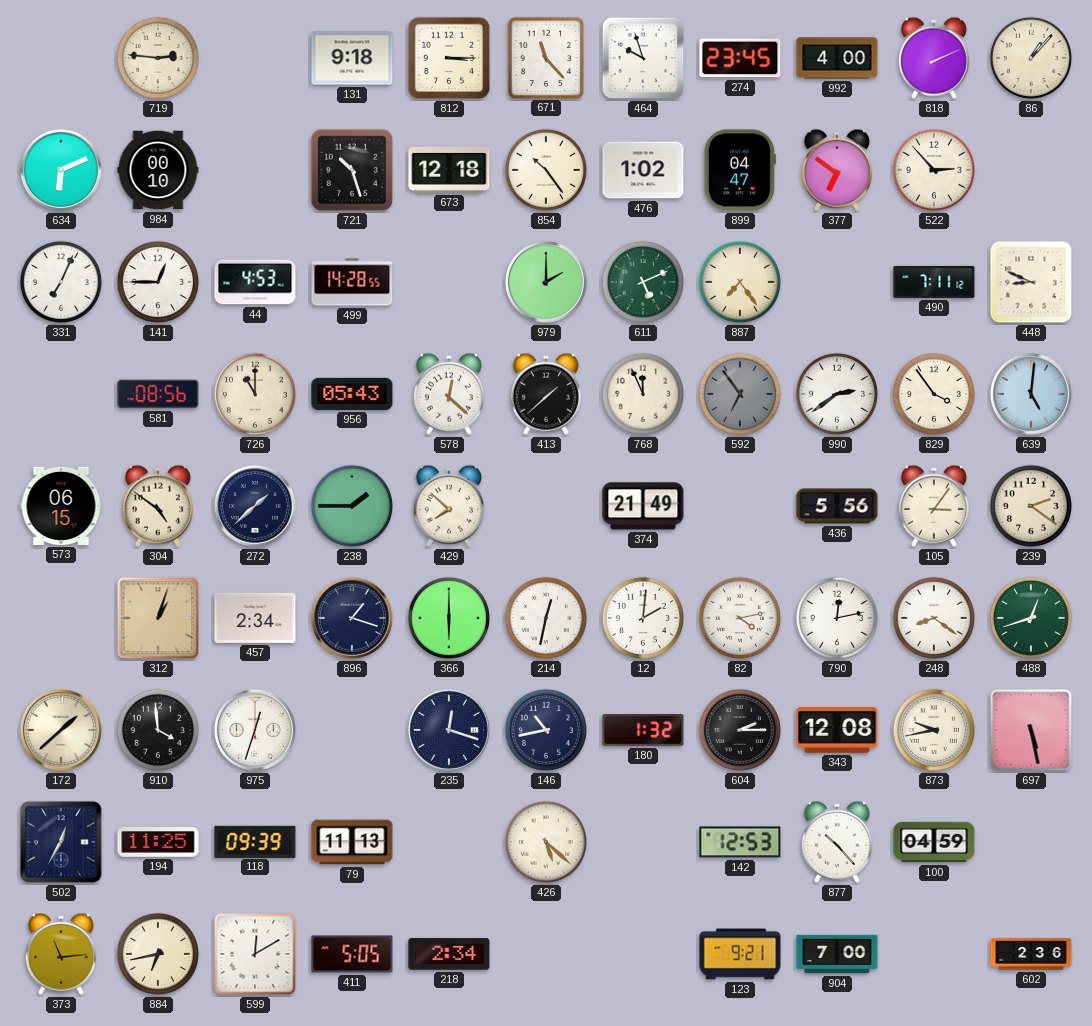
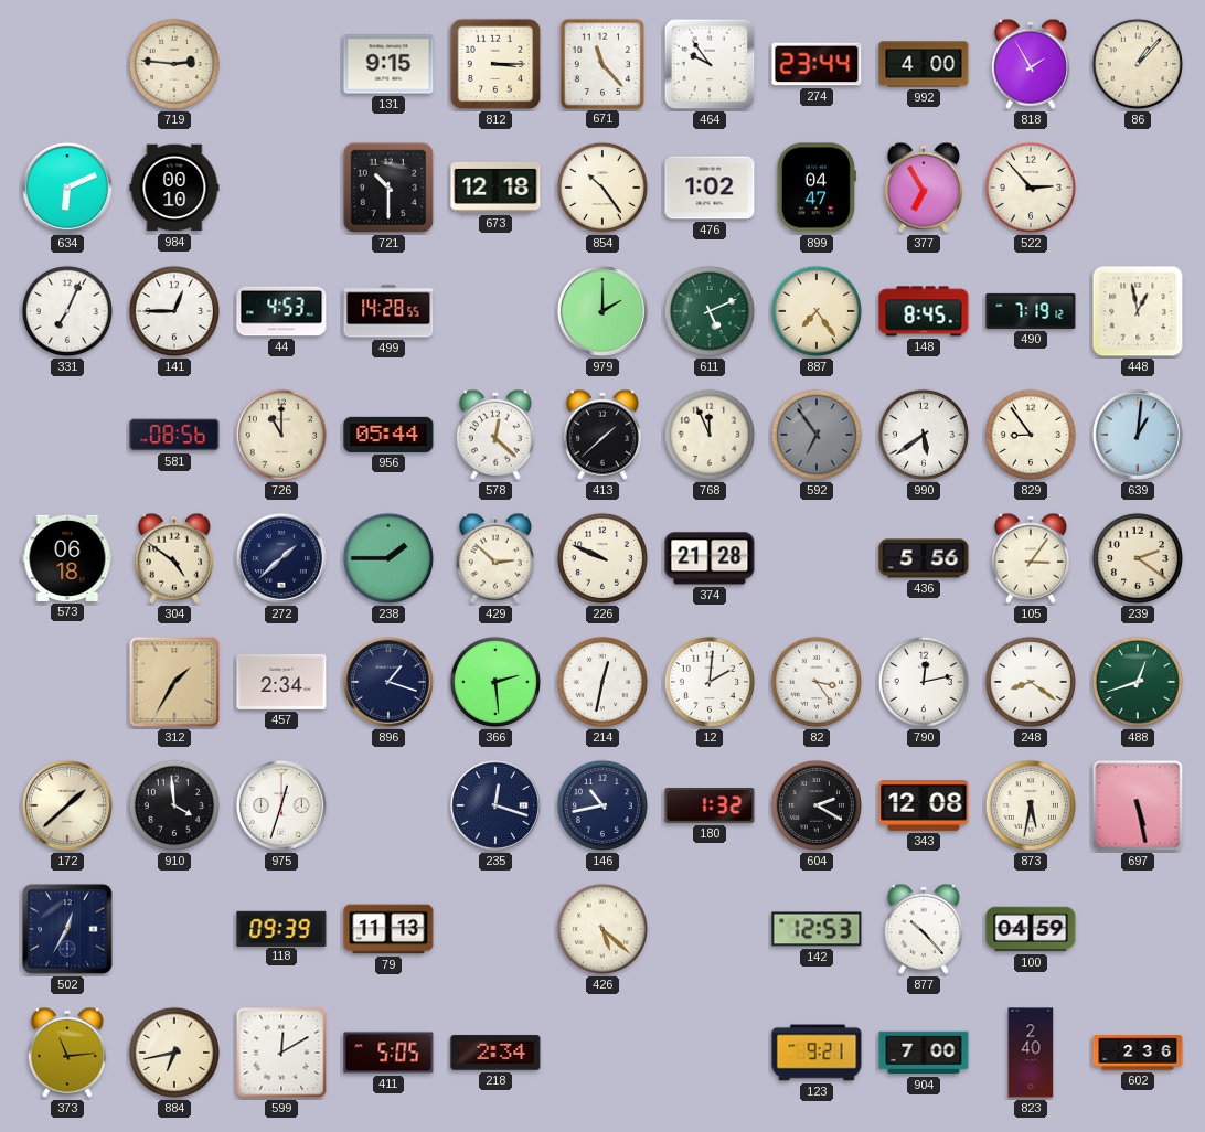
131: 9:18 -> 9:15
464: 9:57 -> 9:54
274: 23:45 -> 23:44
818: 2:11 -> 1:55
721: 10:27 -> 10:30
377: 6:51 -> 6:55
148: none -> 8:45
490: 7:11 -> 7:19
448: 8:49 -> 12:58
956: 05:43 -> 05:44
990: 2:39 -> 5:39
829: 3:54 -> 8:54
639: 5:01 -> 1:01
573: 06:15 -> 06:18
429: 7:52 -> 2:52
226: none -> 9:49
374: 21:49 -> 21:28
312: 1:03 -> 1:35
366: 6:00 -> 2:29
82: 4:13 -> 3:24
604: 2:15 -> 2:20
873: 9:43 -> 5:32
194: 11:25 -> none
823: none -> 2:40
